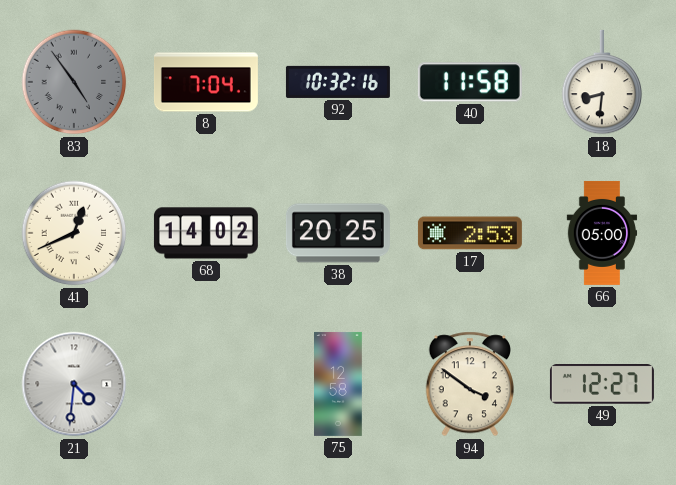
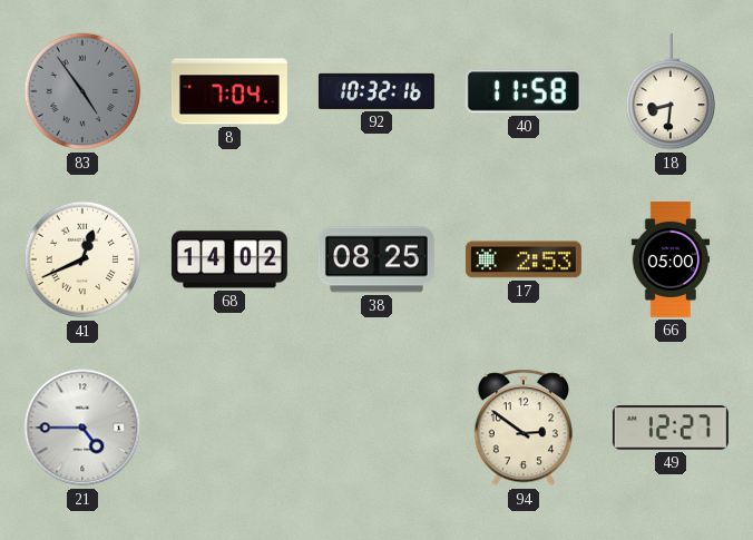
38: 20:25 -> 08:25
21: 4:31 -> 4:45
75: 12:58 -> none
94: 3:51 -> 2:51
